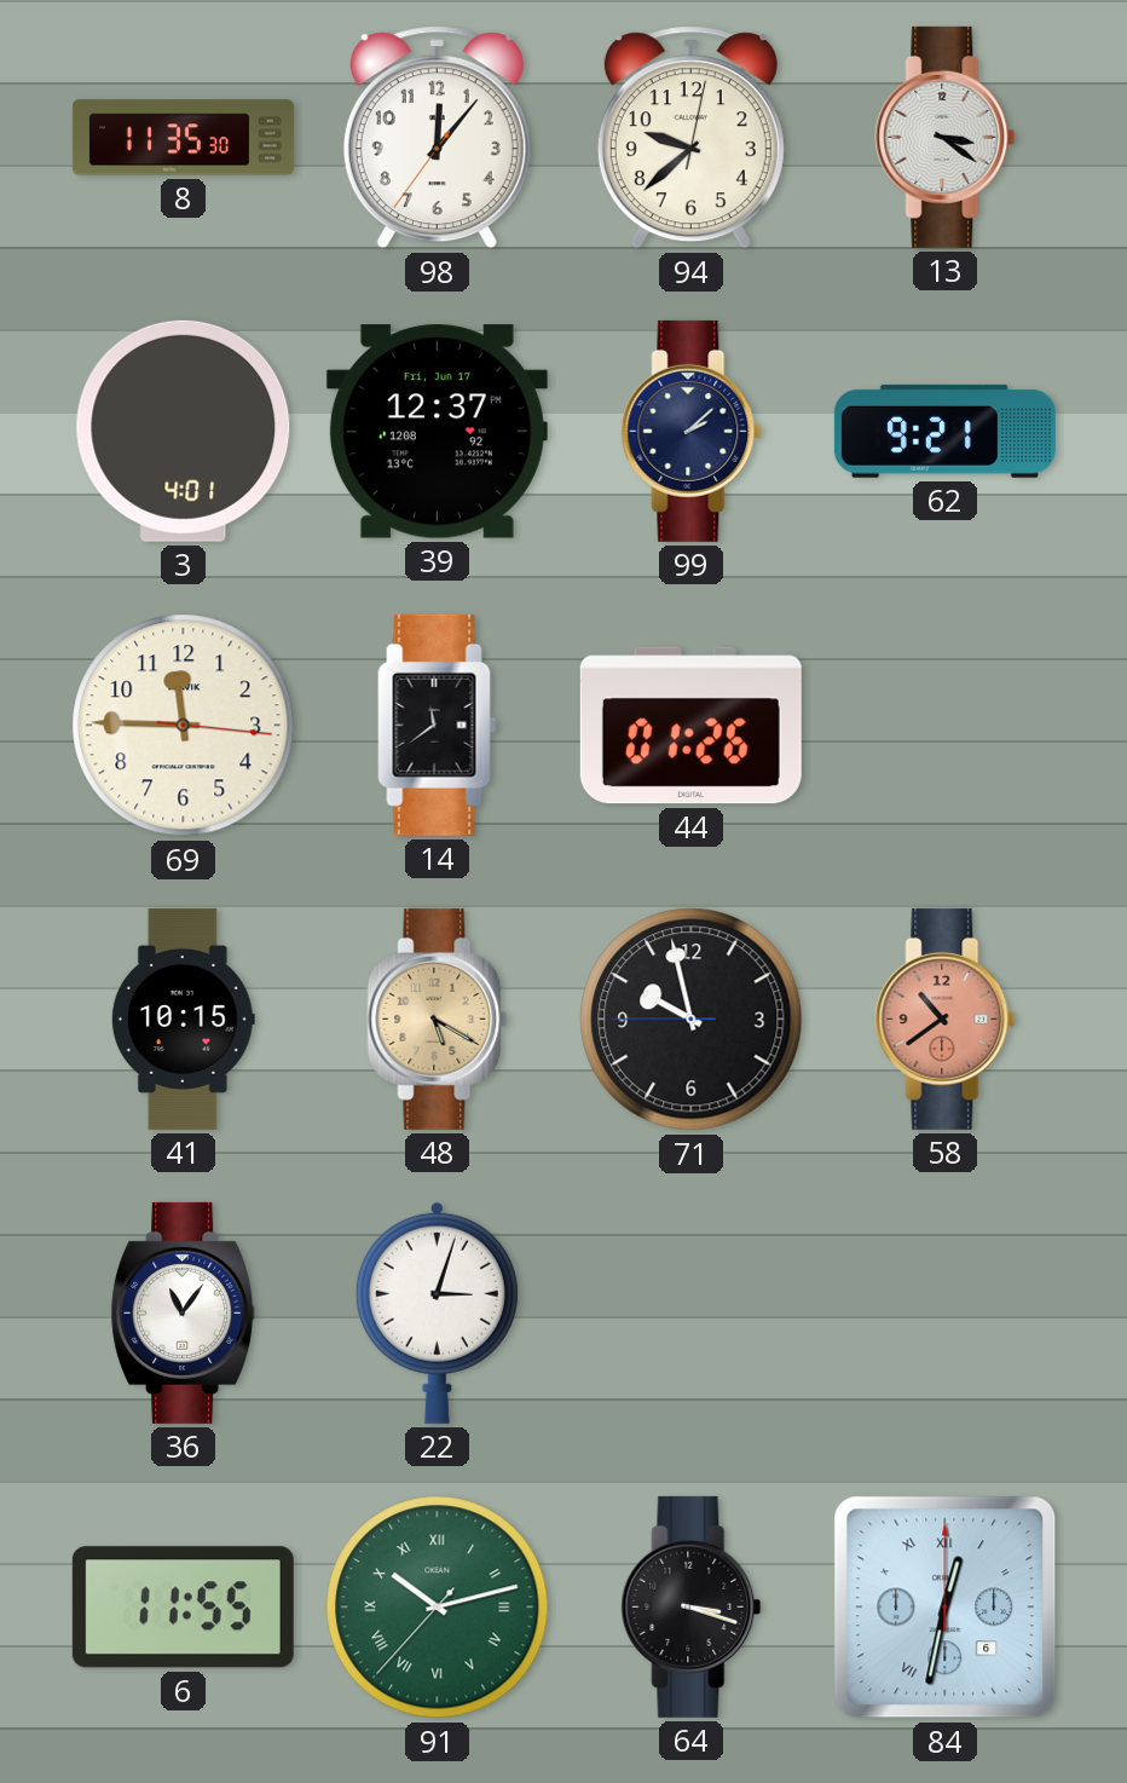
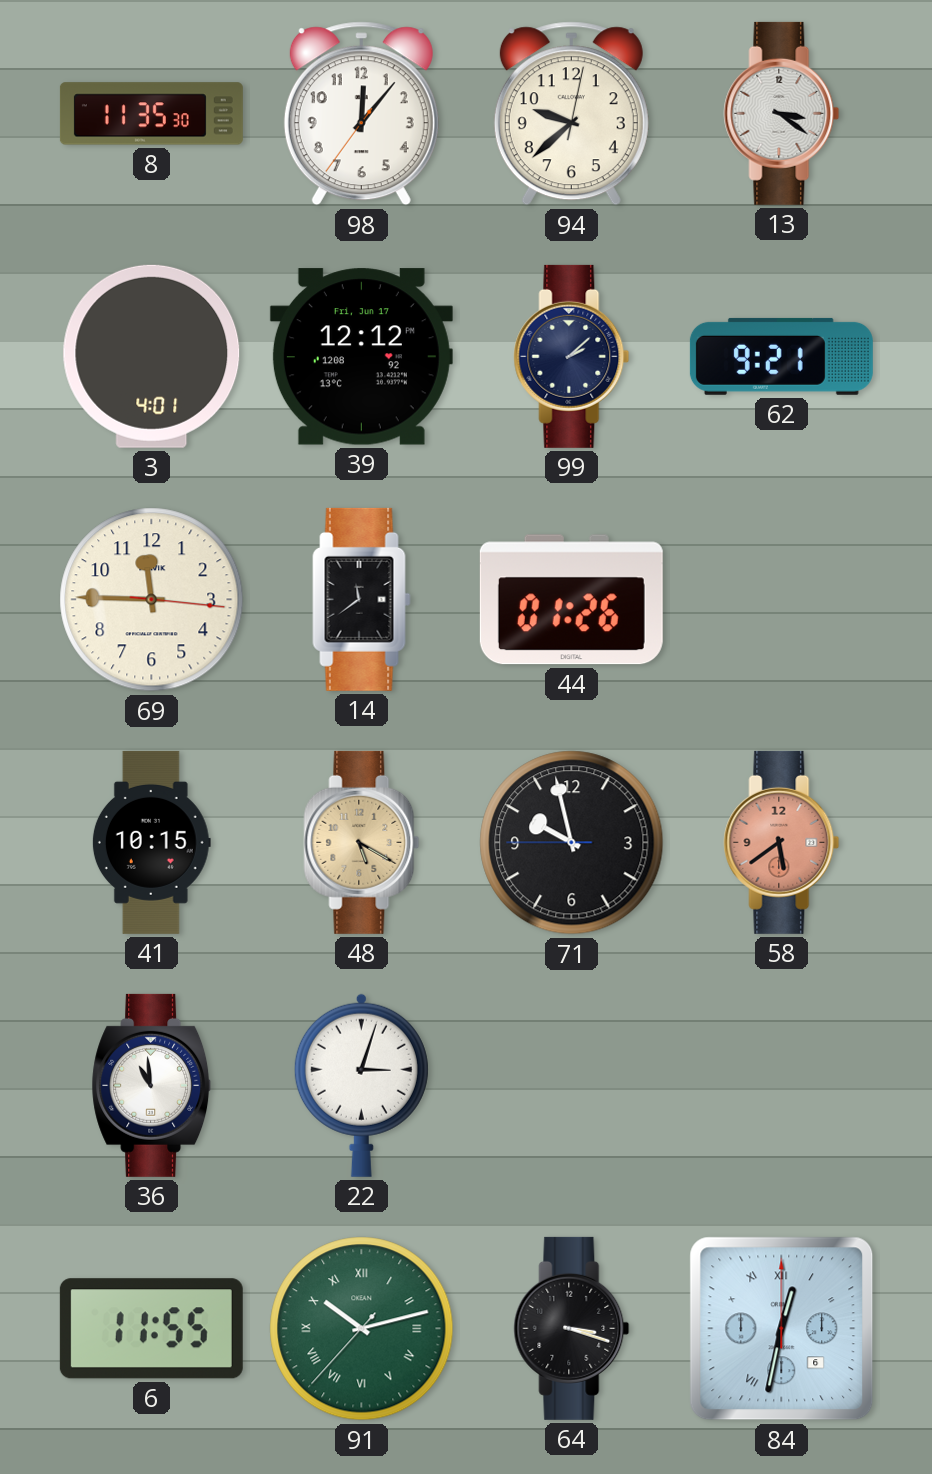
39: 12:37 -> 12:12
58: 10:39 -> 5:39
36: 11:06 -> 10:59
